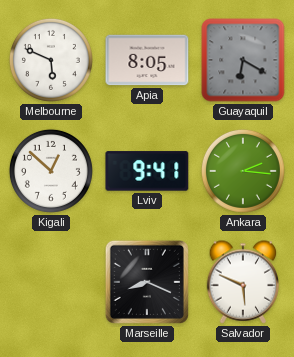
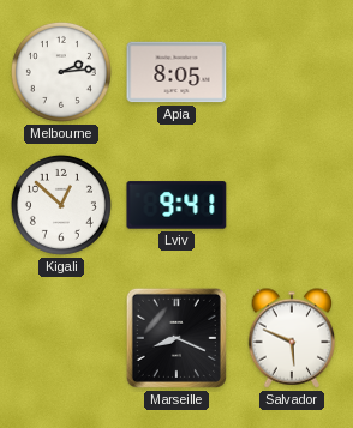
Melbourne: 5:49 -> 2:14
Guayaquil: 6:20 -> none
Ankara: 2:16 -> none
